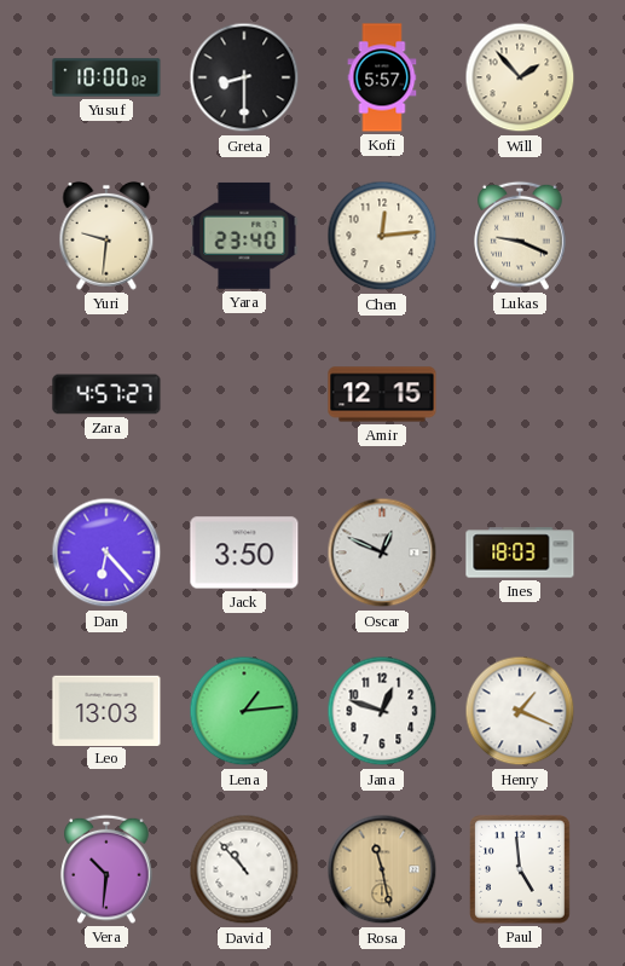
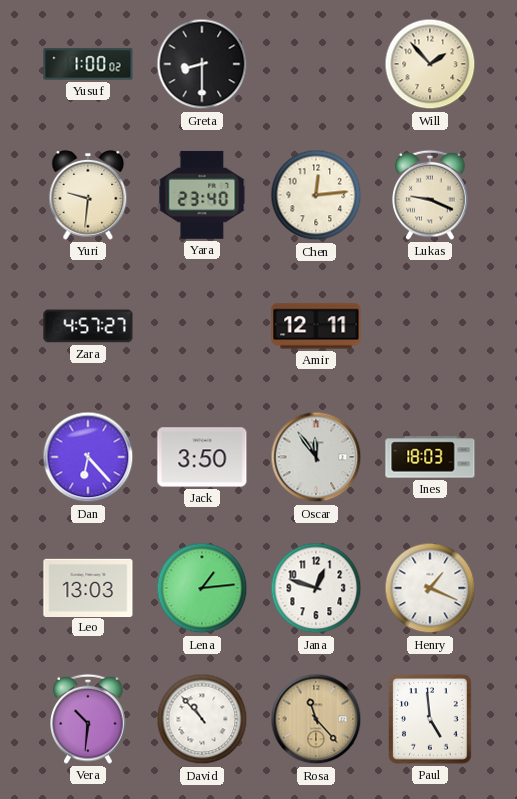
Yusuf: 10:00 -> 1:00
Kofi: 5:57 -> none
Amir: 12:15 -> 12:11
Oscar: 12:49 -> 11:54
Rosa: 11:28 -> 11:23
